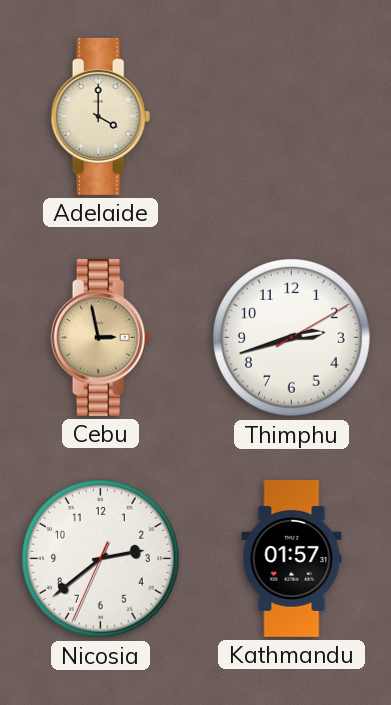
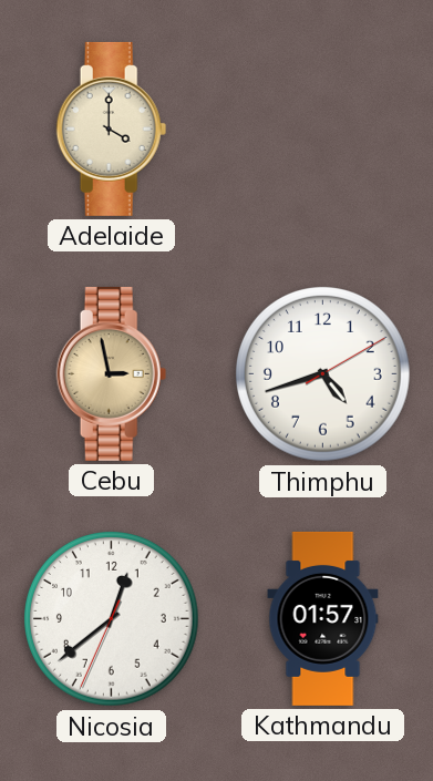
Thimphu: 2:42 -> 4:42
Nicosia: 2:38 -> 12:38
